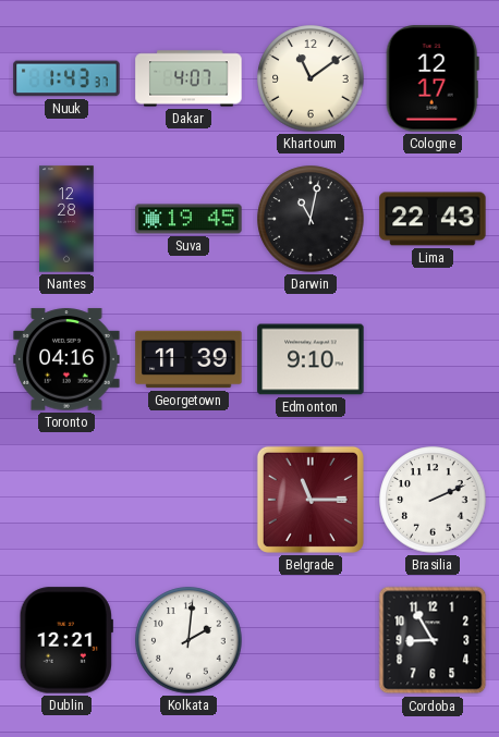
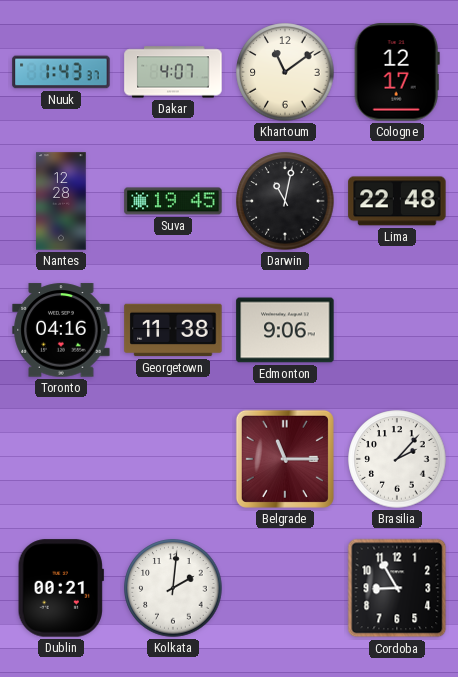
Lima: 22:43 -> 22:48
Georgetown: 11:39 -> 11:38
Edmonton: 9:10 -> 9:06
Brasilia: 2:11 -> 2:07
Dublin: 12:21 -> 00:21
